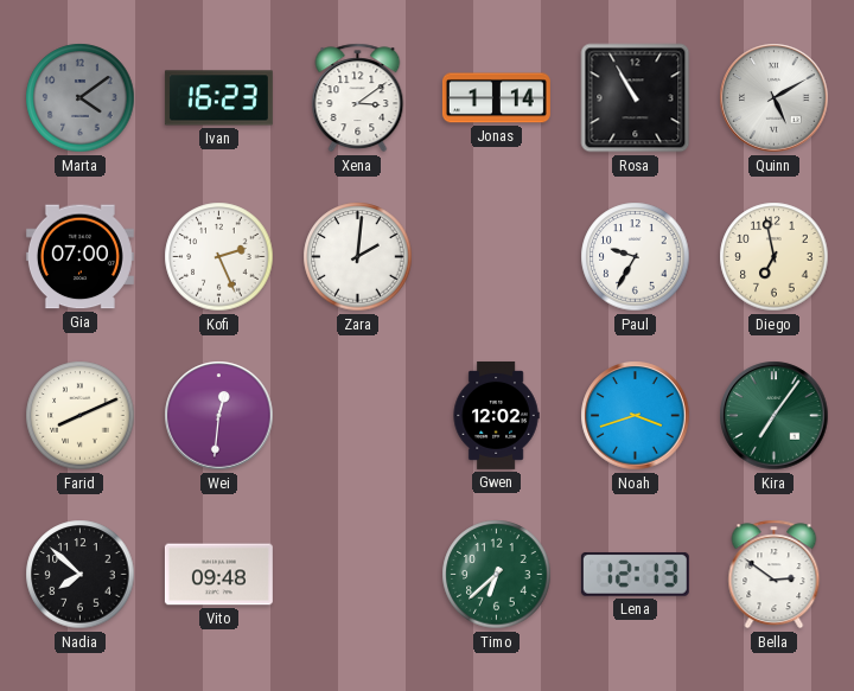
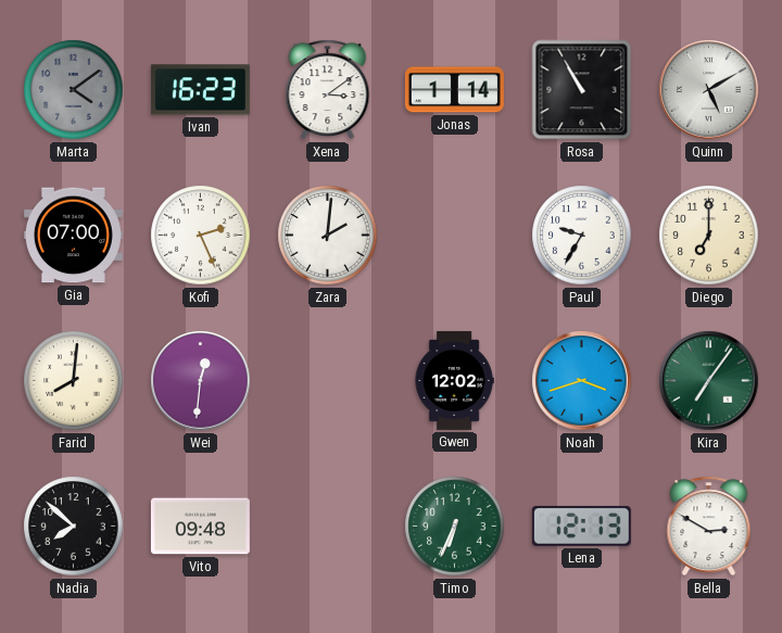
Diego: 6:58 -> 7:00
Farid: 8:11 -> 8:01
Timo: 6:38 -> 6:34
Bella: 2:51 -> 2:50
